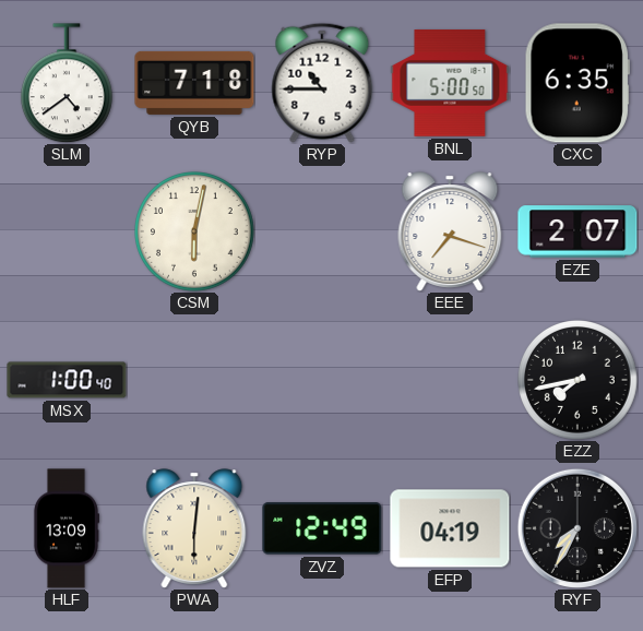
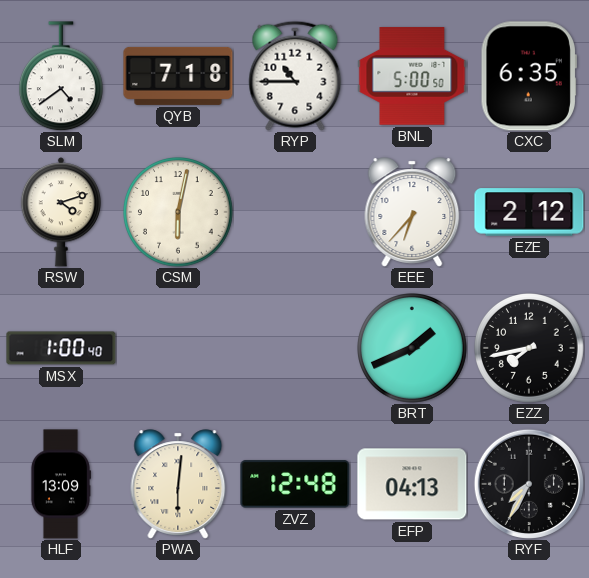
RSW: none -> 4:12
EEE: 7:18 -> 6:37
EZE: 2:07 -> 2:12
BRT: none -> 1:41
ZVZ: 12:49 -> 12:48
EFP: 04:19 -> 04:13
